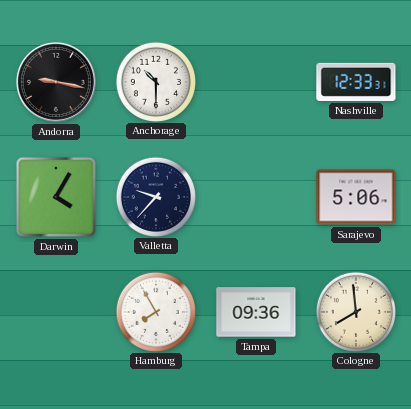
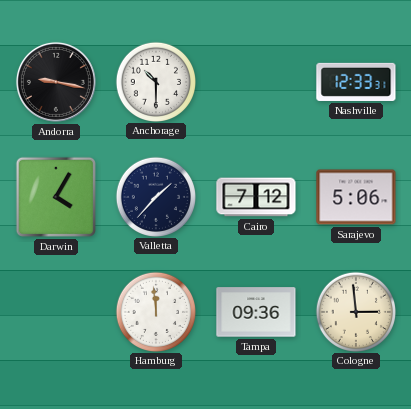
Valletta: 9:37 -> 1:37
Cairo: none -> 7:12
Hamburg: 7:55 -> 11:59
Cologne: 7:59 -> 2:59
